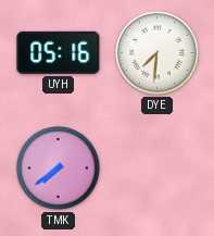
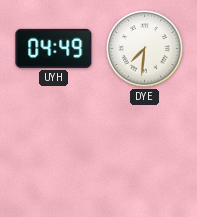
UYH: 05:16 -> 04:49
TMK: 7:39 -> none
